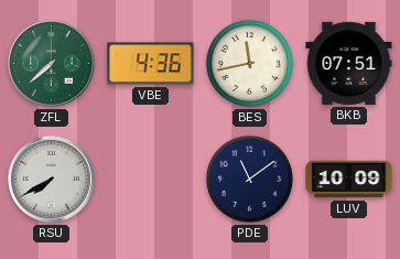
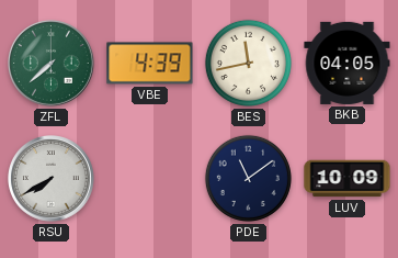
VBE: 4:36 -> 4:39
BKB: 07:51 -> 04:05
